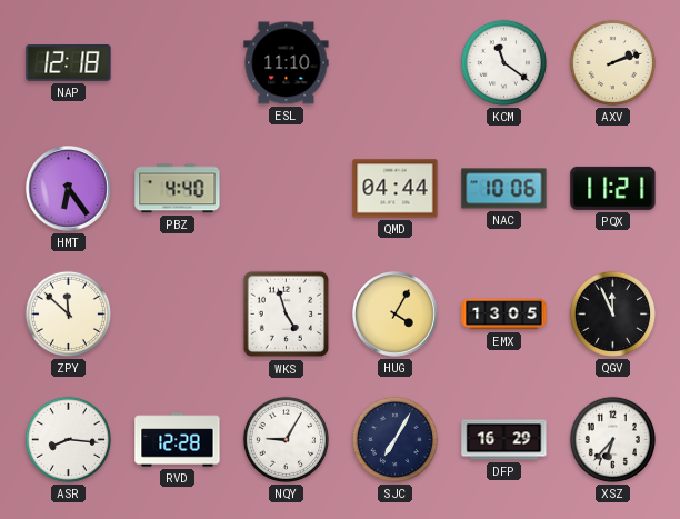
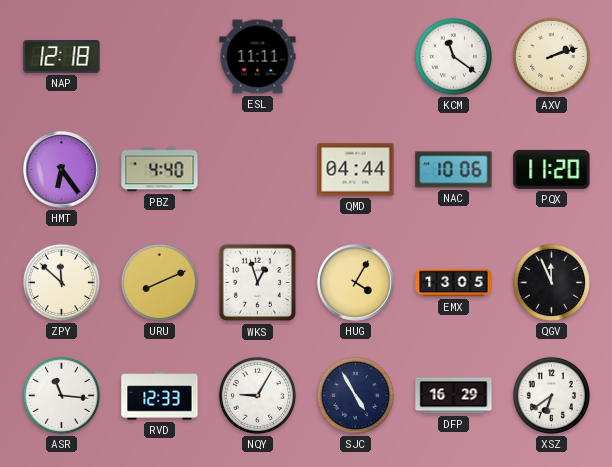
ESL: 11:10 -> 11:11
PQX: 11:21 -> 11:20
URU: none -> 8:11
WKS: 4:57 -> 12:57
ASR: 8:16 -> 11:16
RVD: 12:28 -> 12:33
SJC: 7:05 -> 4:55
XSZ: 6:37 -> 6:39
